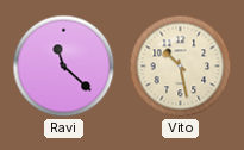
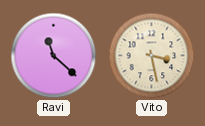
Vito: 10:28 -> 3:28
